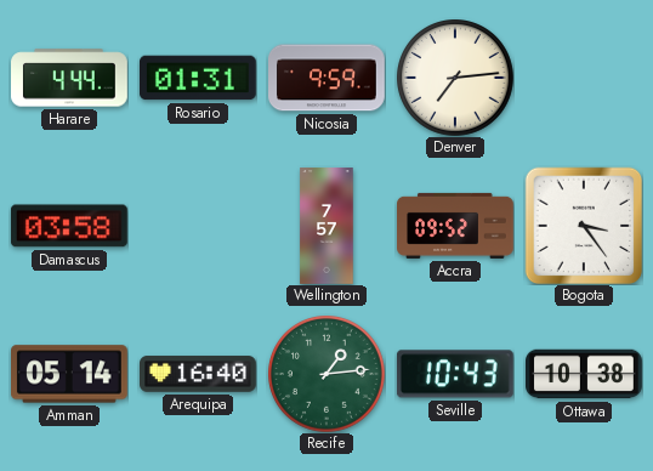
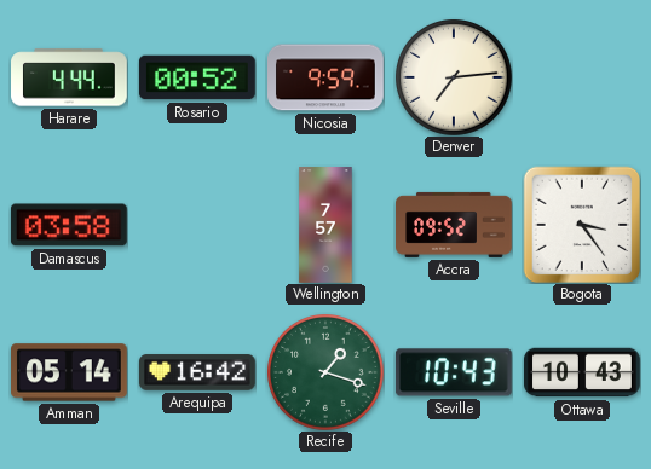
Rosario: 01:31 -> 00:52
Arequipa: 16:40 -> 16:42
Recife: 1:14 -> 1:18
Ottawa: 10:38 -> 10:43
